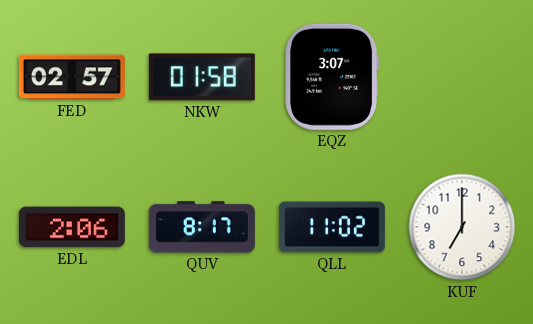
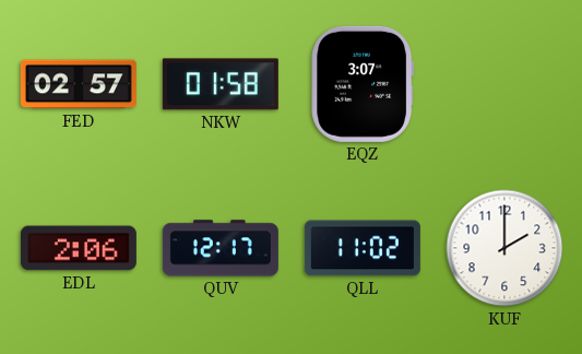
QUV: 8:17 -> 12:17
KUF: 7:00 -> 2:00
